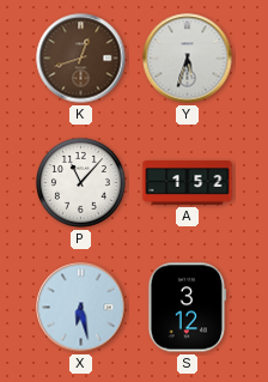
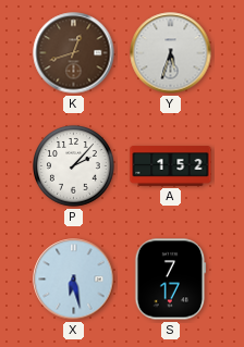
P: 11:07 -> 2:07
S: 3:12 -> 7:17
